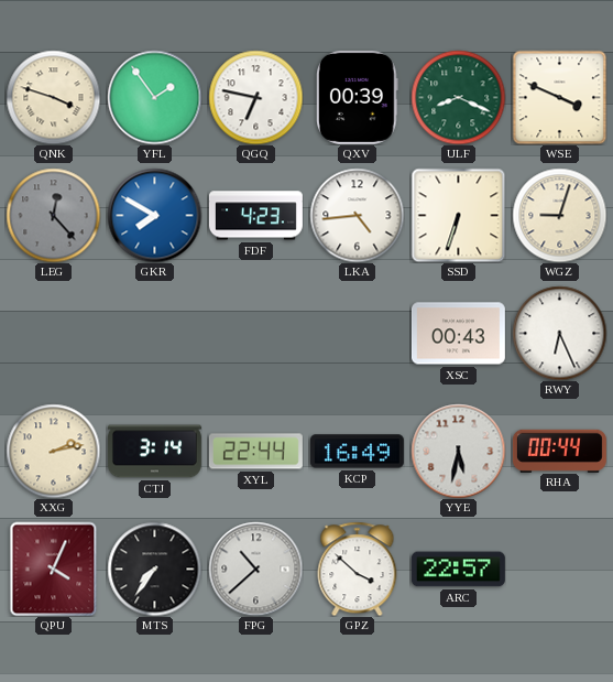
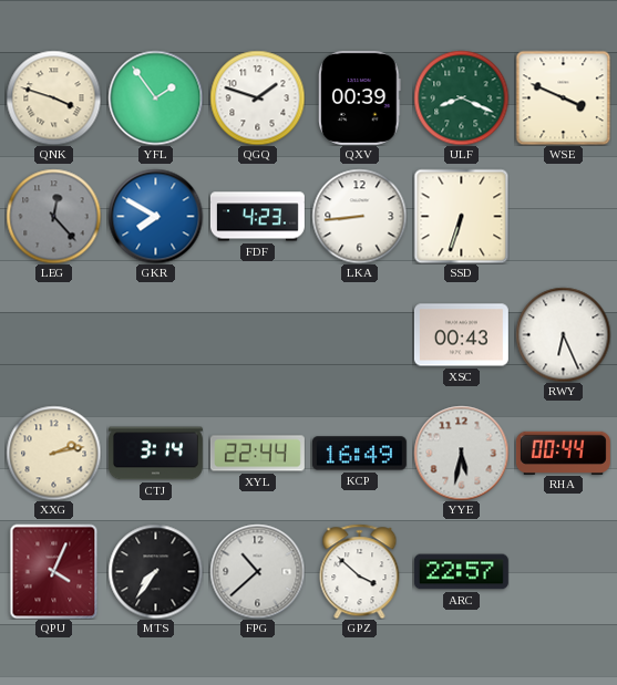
QGQ: 6:47 -> 1:48
LKA: 4:44 -> 8:44
WGZ: 9:03 -> none
